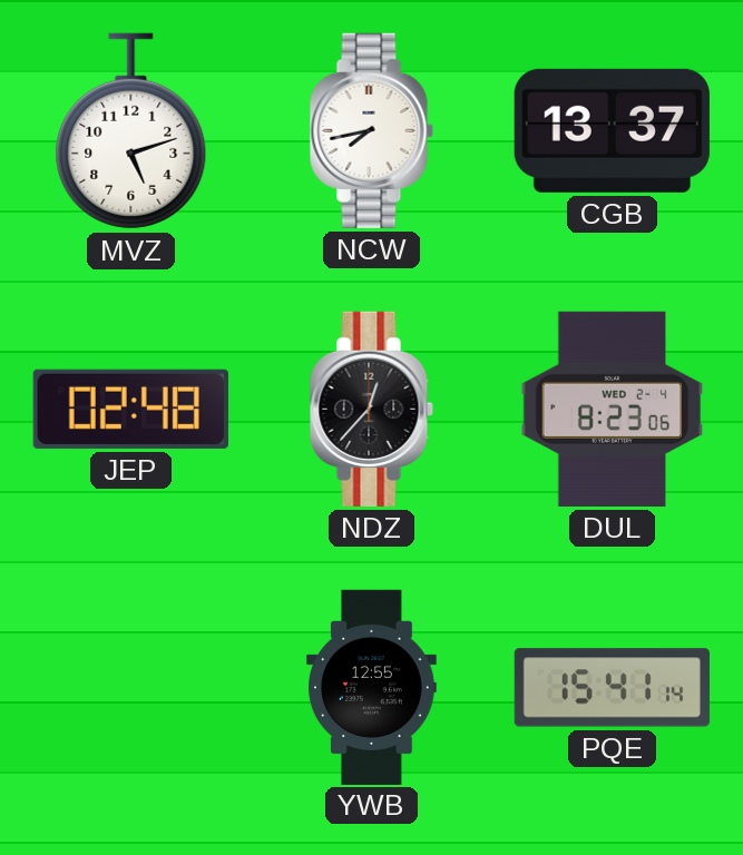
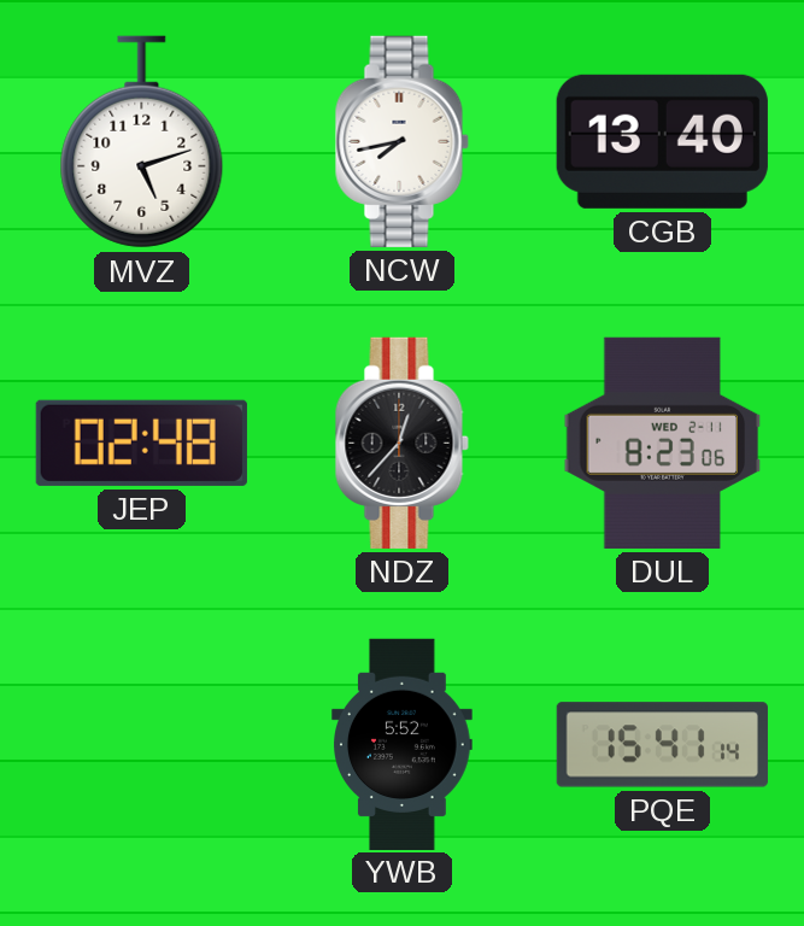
CGB: 13:37 -> 13:40
DUL date: WED 2-4 -> WED 2-11
YWB: 12:55 -> 5:52
